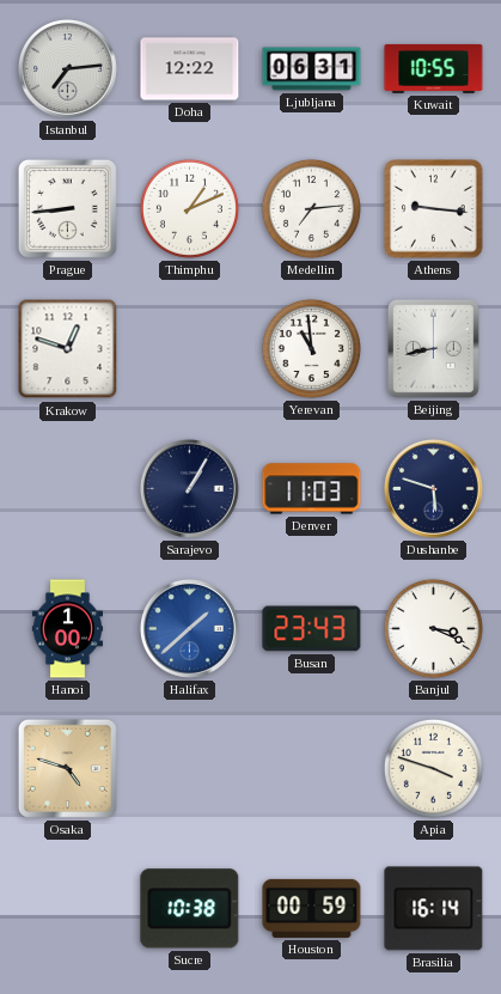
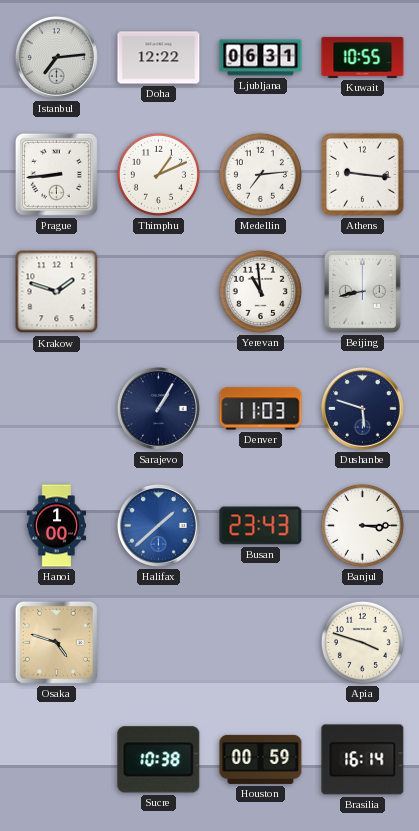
Krakow: 12:48 -> 1:48
Banjul: 3:19 -> 3:15
